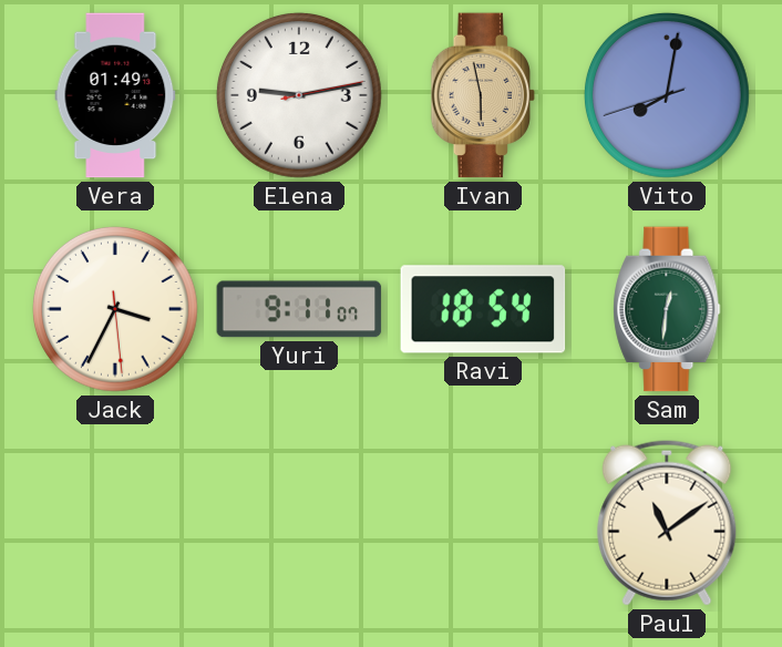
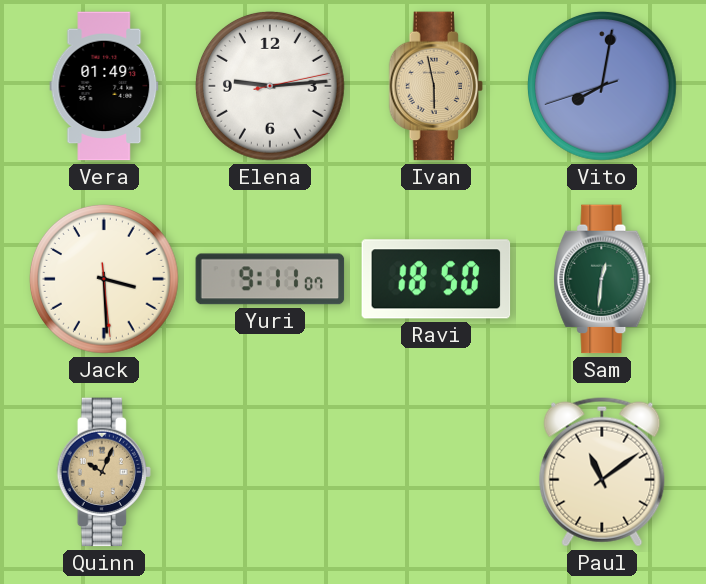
Elena: 9:13 -> 9:14
Jack: 3:34 -> 3:29
Ravi: 18:54 -> 18:50
Quinn: none -> 10:04
